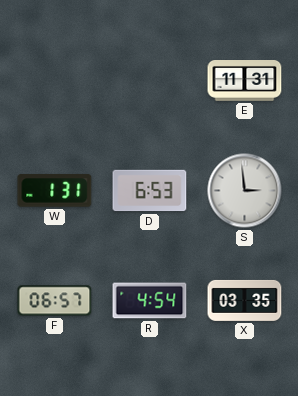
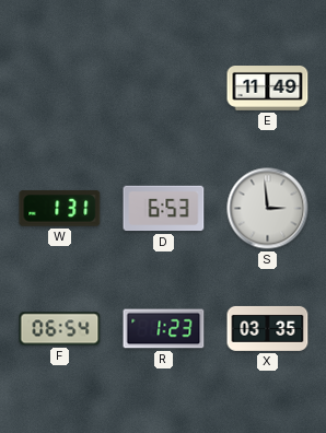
E: 11:31 -> 11:49
F: 06:57 -> 06:54
R: 4:54 -> 1:23
